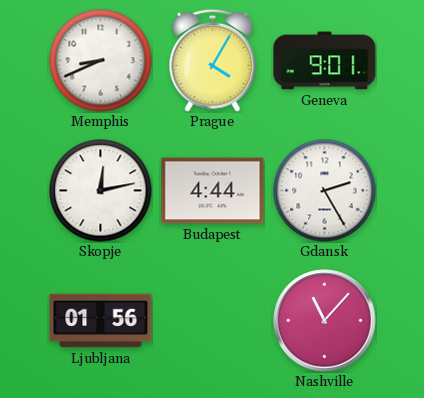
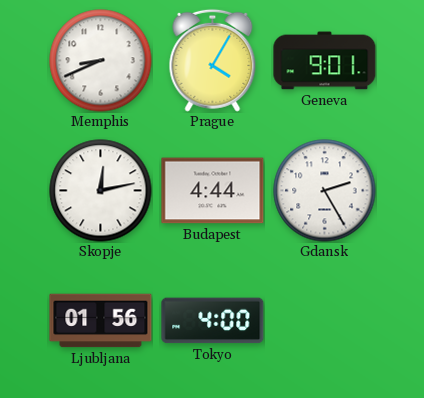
Tokyo: none -> 4:00
Nashville: 11:07 -> none
